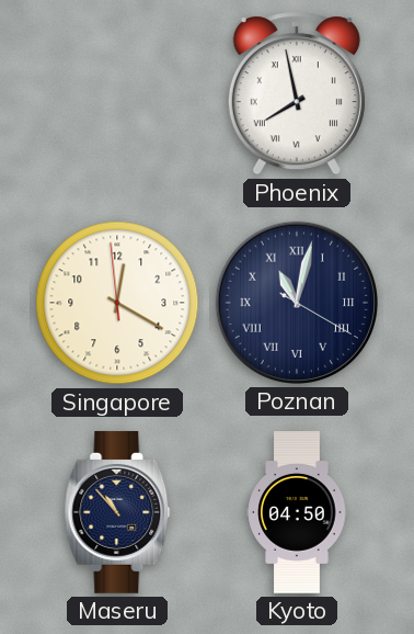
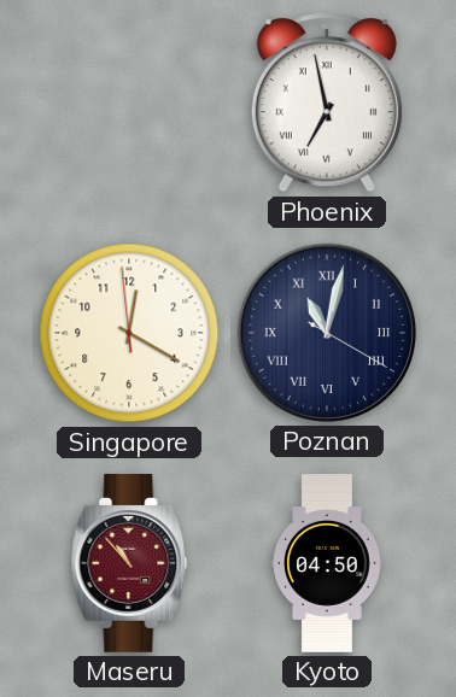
Phoenix: 7:58 -> 6:58
Maseru dial: navy -> burgundy
